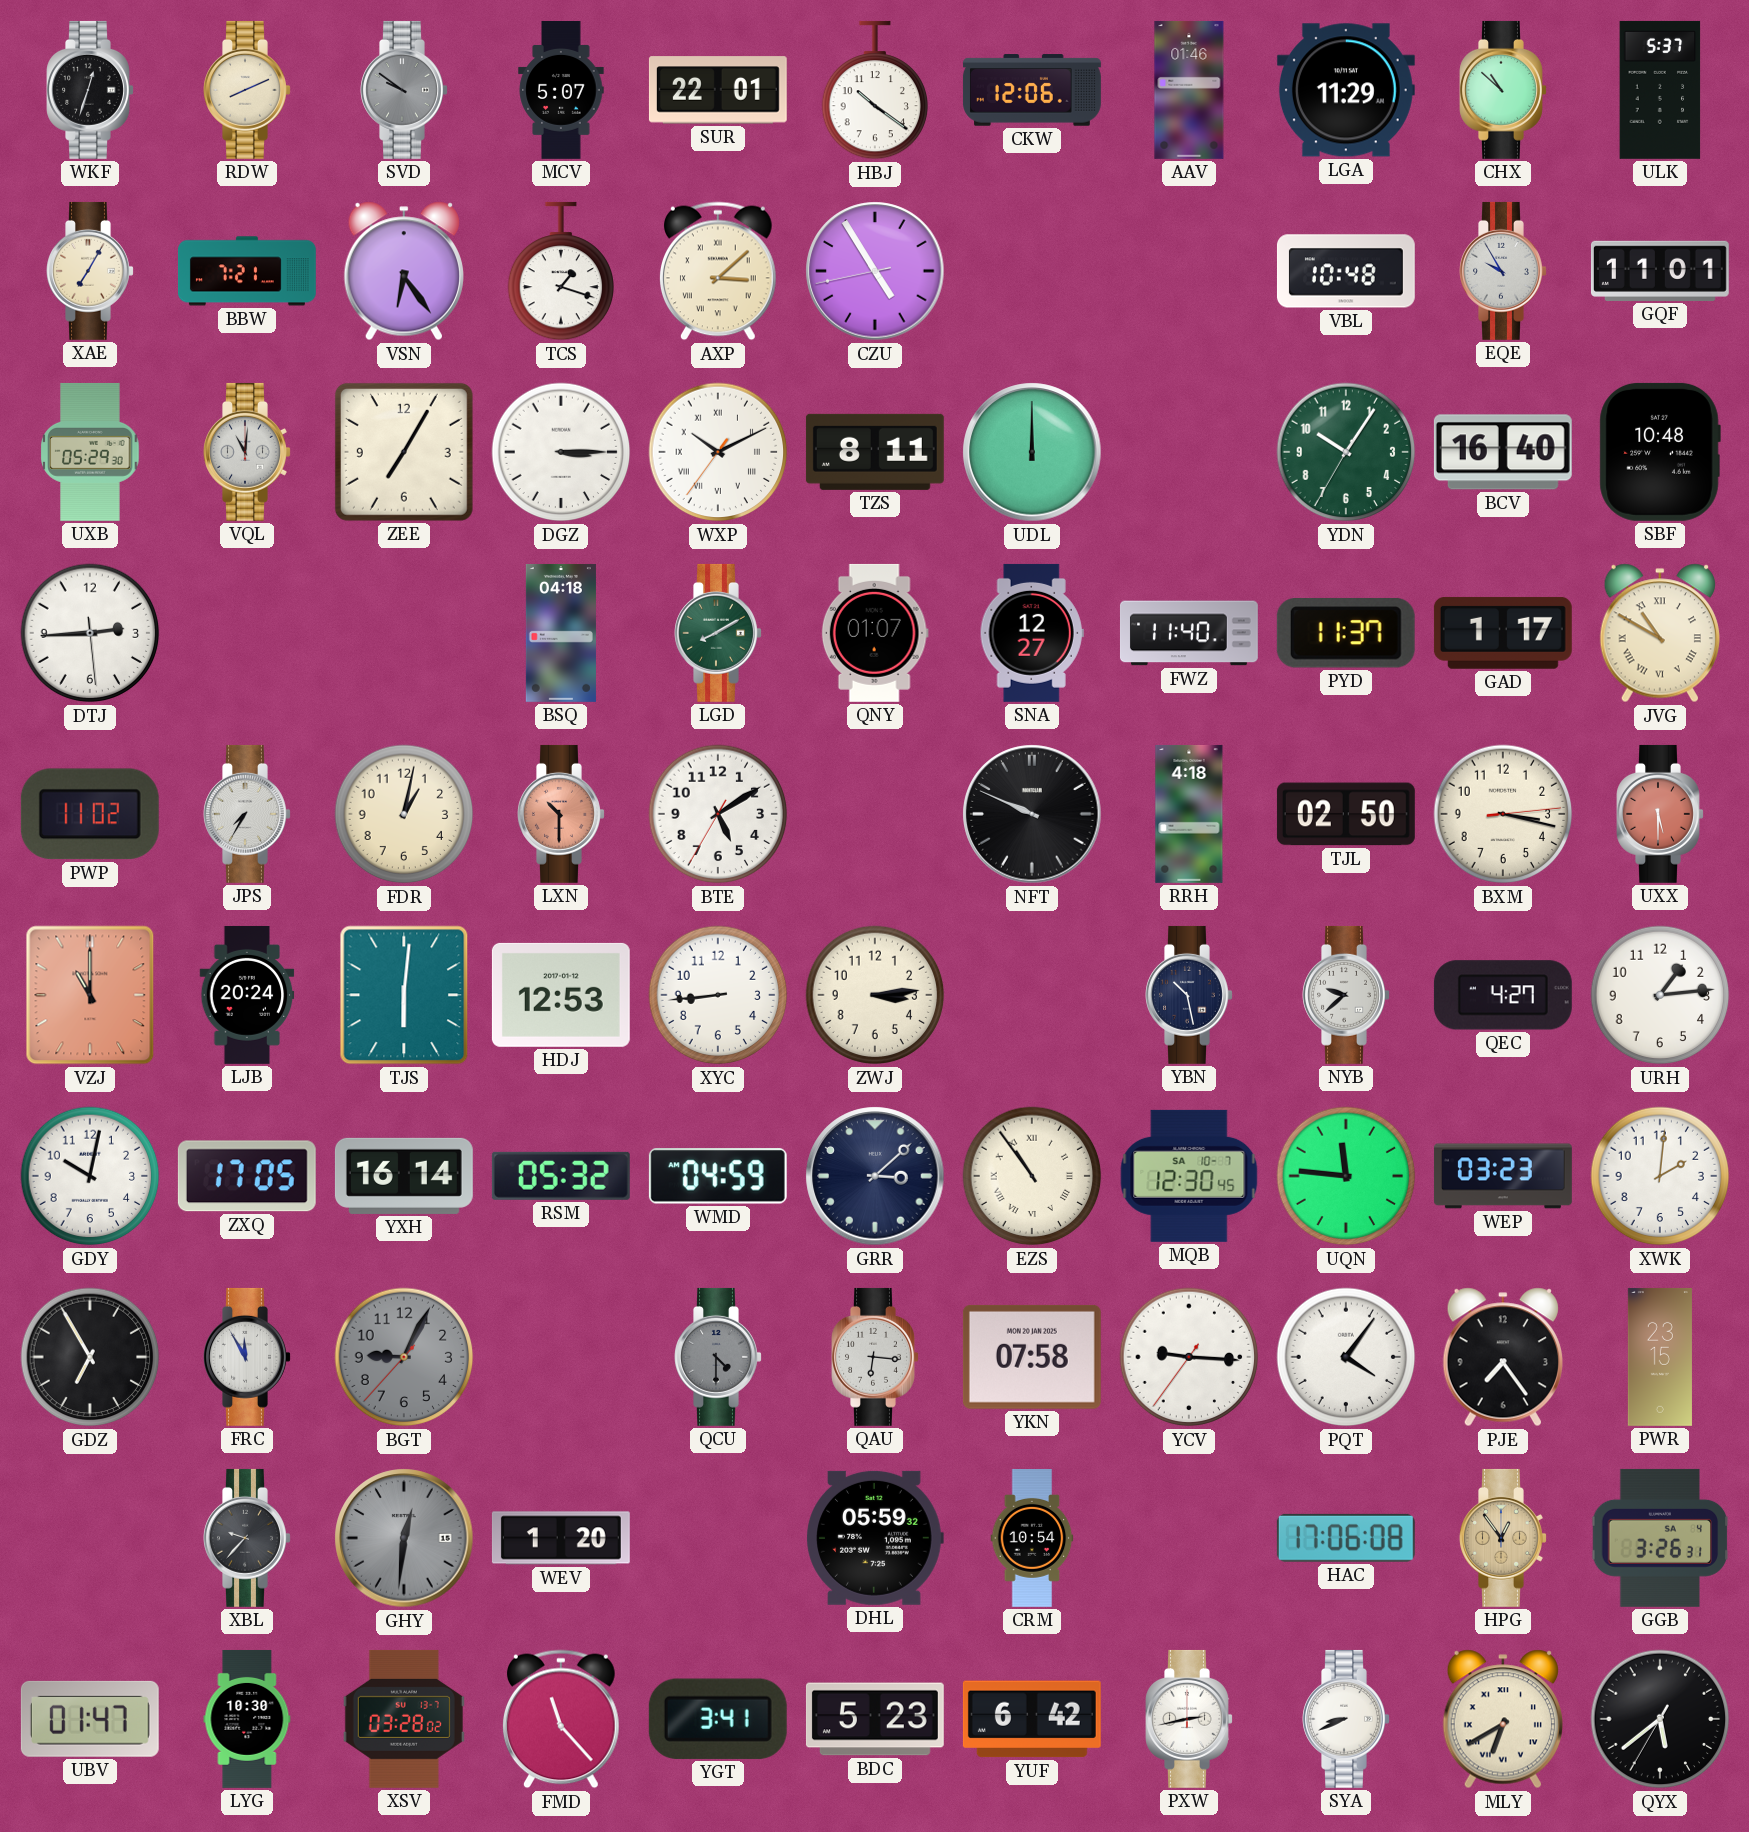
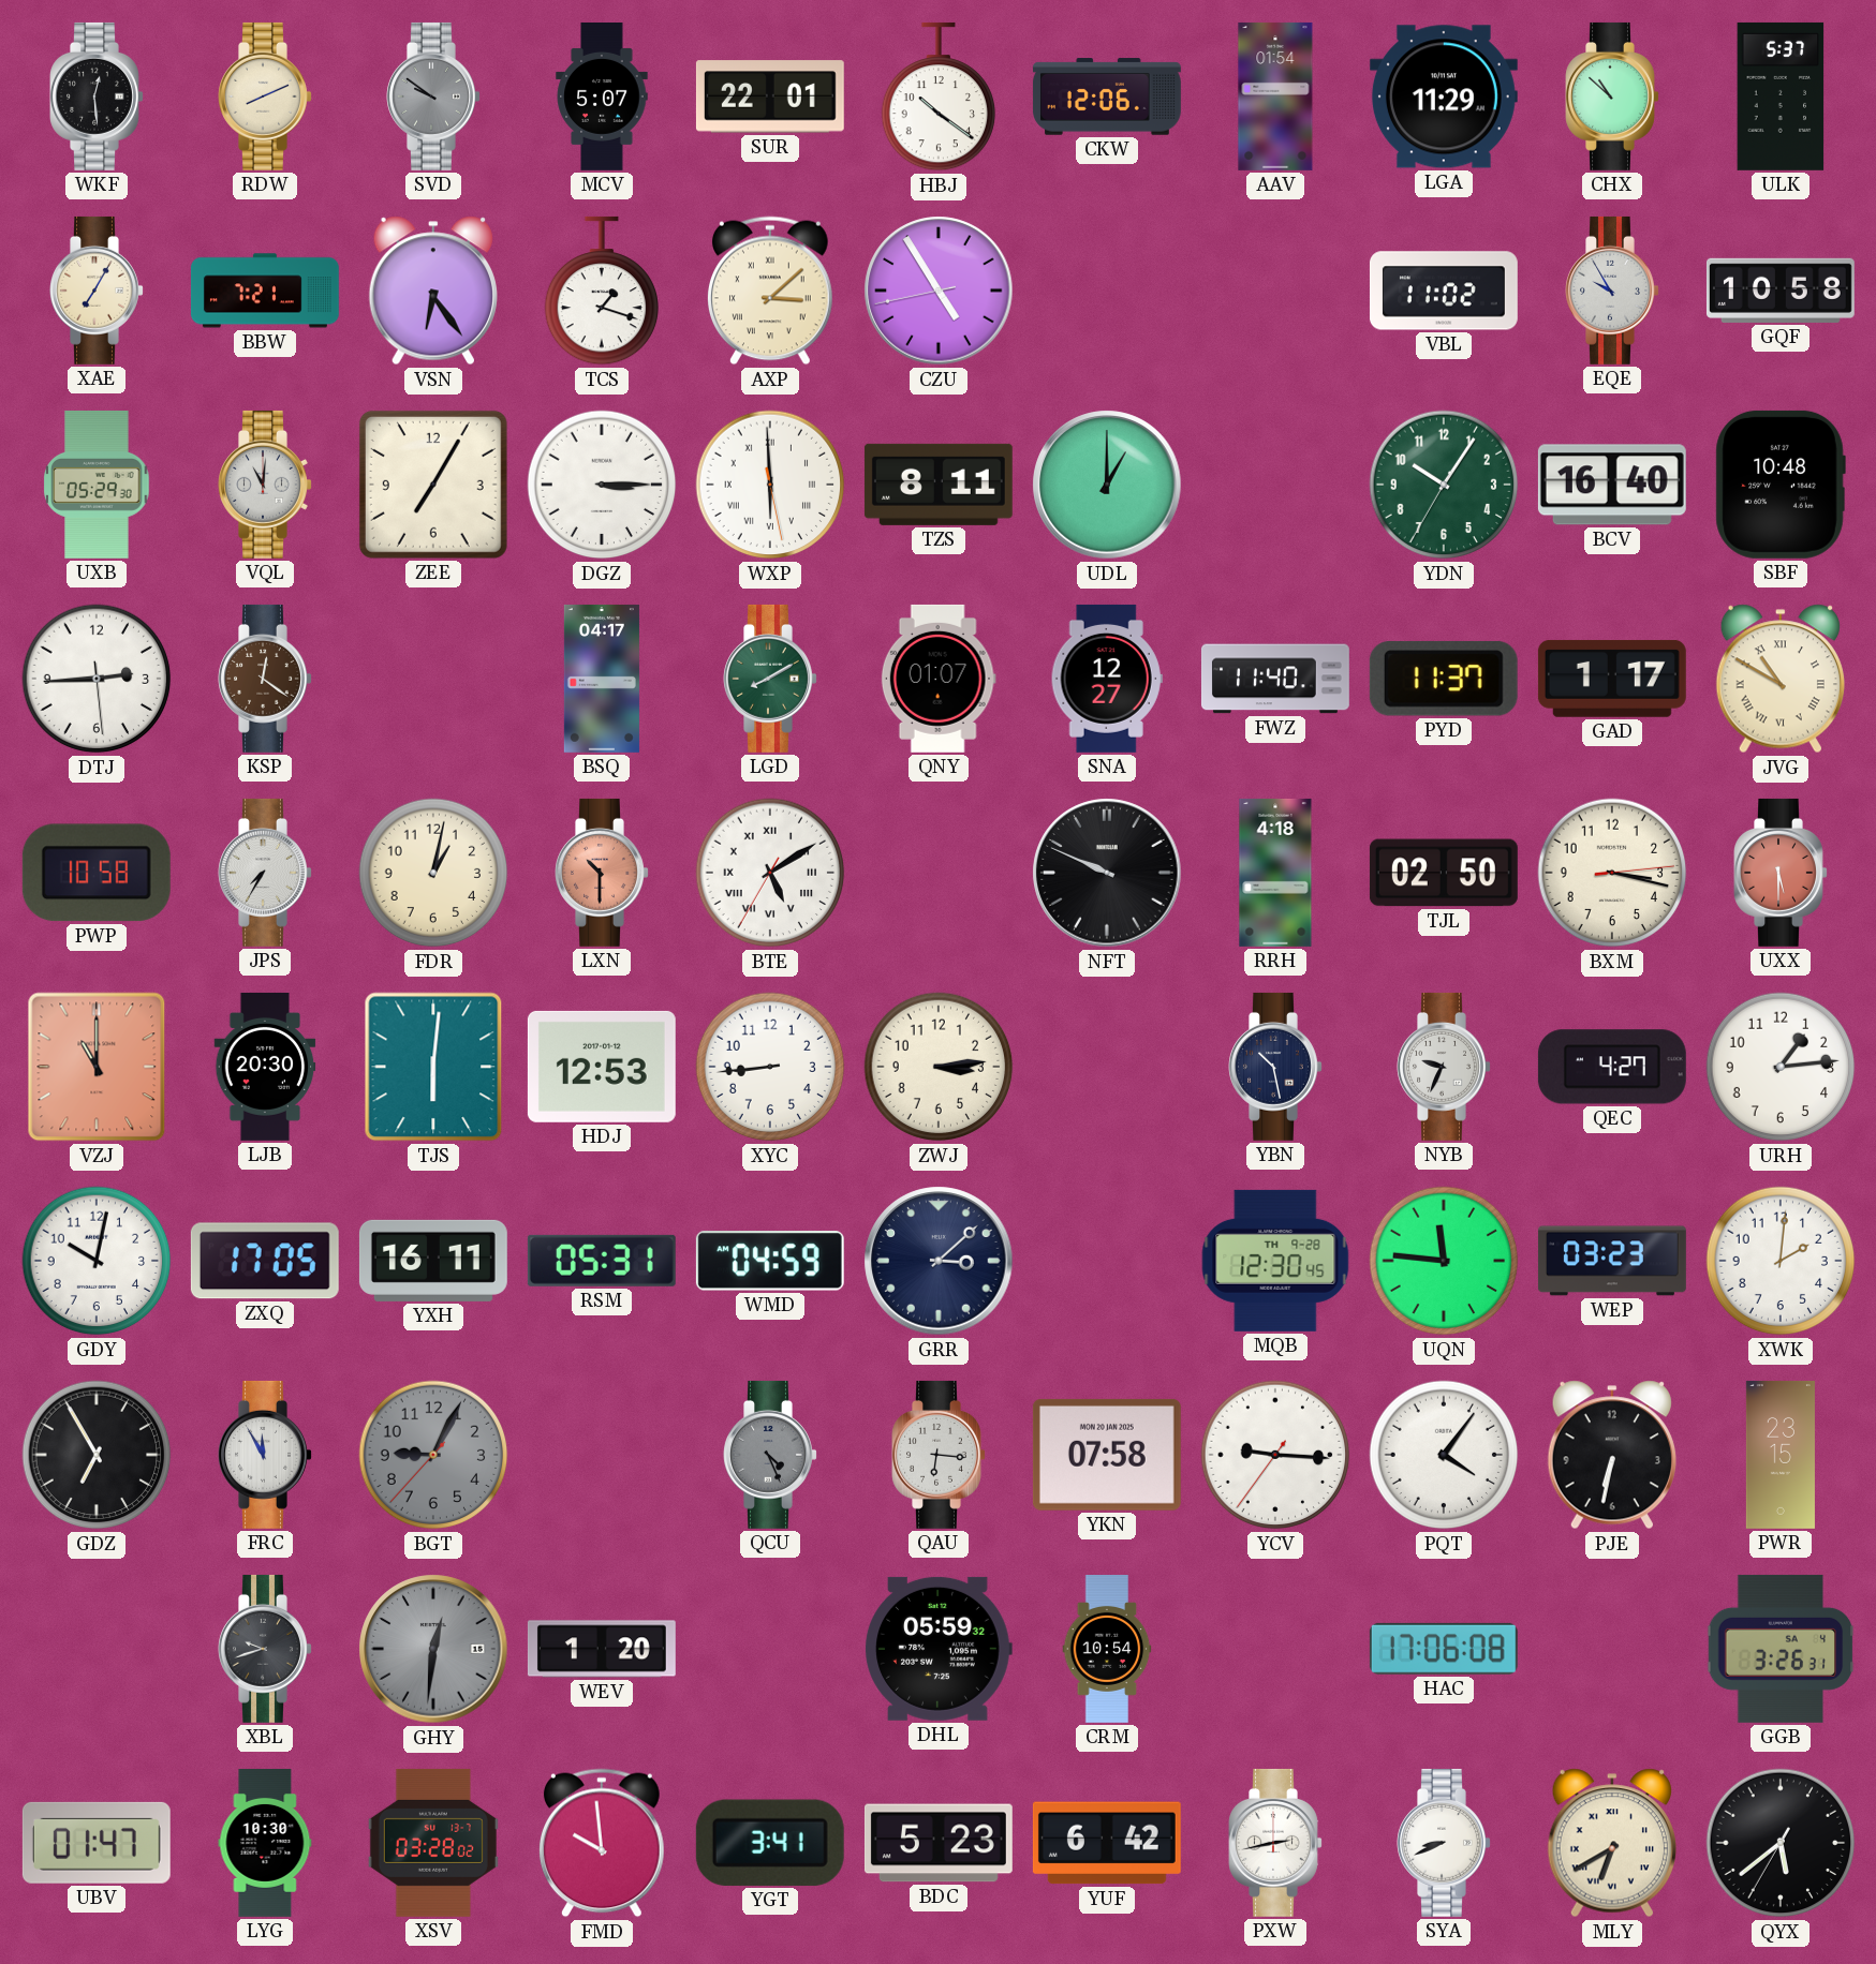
WKF: 12:33 -> 12:29
AAV: 01:46 -> 01:54
VBL: 10:48 -> 11:02
GQF: 11:01 -> 10:58
WXP: 10:10 -> 5:59
UDL: 12:00 -> 1:00
KSP: none -> 12:21
BSQ: 04:18 -> 04:17
PWP: 11:02 -> 10:58
BTE numerals: Arabic -> Roman
LJB: 20:24 -> 20:30
NYB: 9:38 -> 9:34
YXH: 16:14 -> 16:11
RSM: 05:32 -> 05:31
EZS: 10:54 -> none
MQB date: SA 10-7 -> TH 9-28
QCU: 4:30 -> 4:26
PJE: 7:24 -> 6:32
XBL: 9:37 -> 9:42
HPG: 12:54 -> none
FMD: 11:23 -> 9:59
